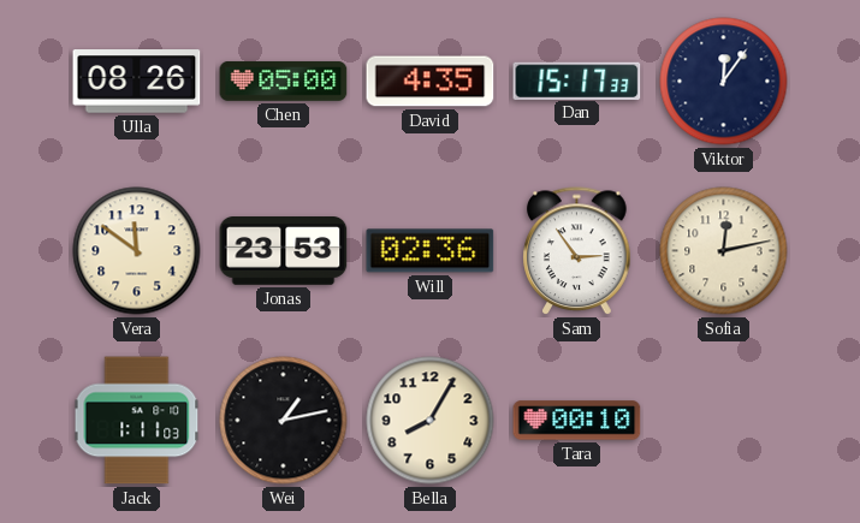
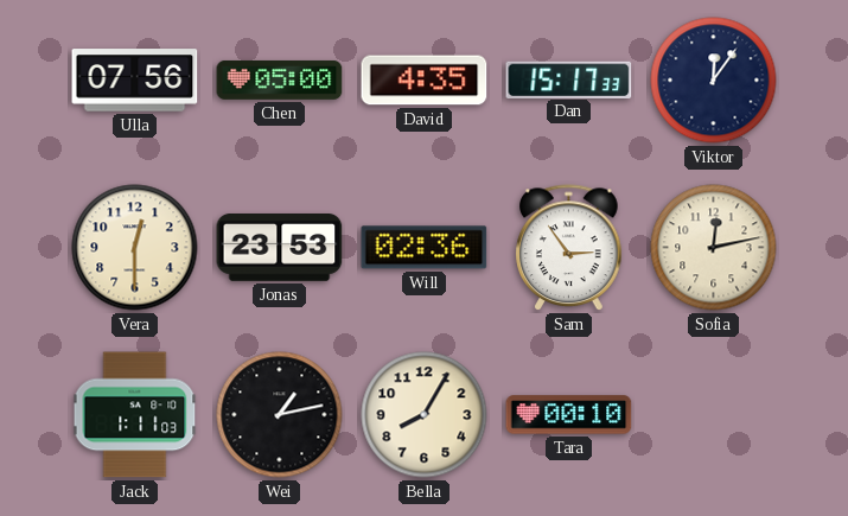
Ulla: 08:26 -> 07:56
Vera: 11:51 -> 12:30
